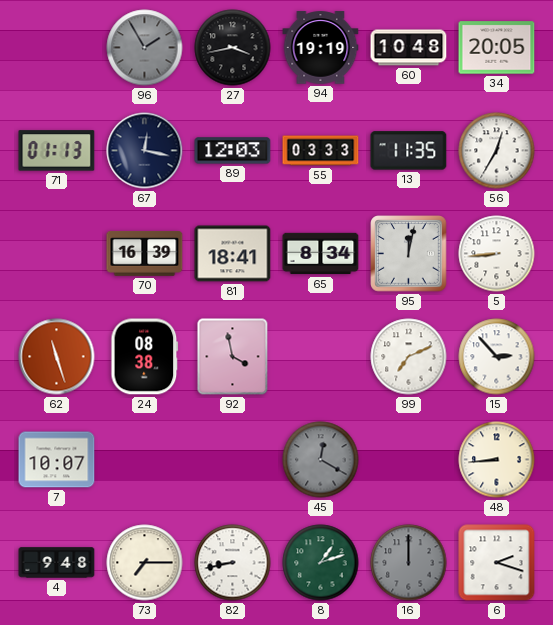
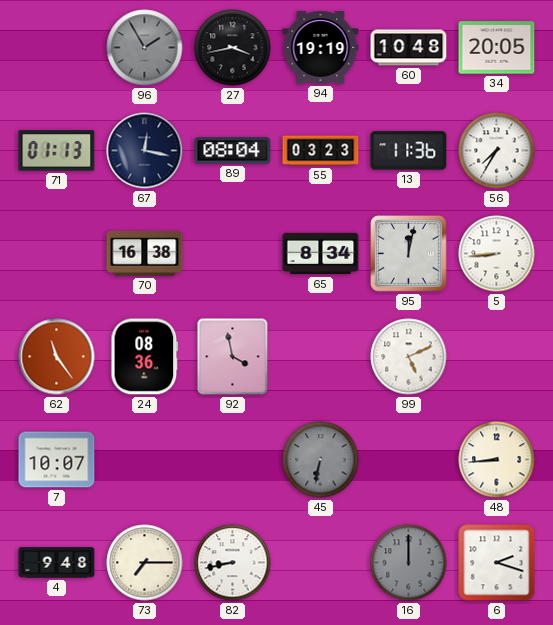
89: 12:03 -> 08:04
55: 03:33 -> 03:23
13: 11:35 -> 11:36
56: 12:35 -> 7:35
70: 16:39 -> 16:38
81: 18:41 -> none
62: 11:27 -> 11:24
24: 08:38 -> 08:36
99: 7:11 -> 5:11
15: 2:53 -> none
45: 12:20 -> 6:32
8: 1:12 -> none
